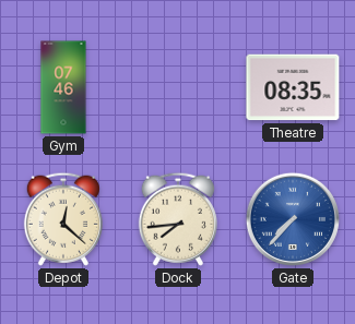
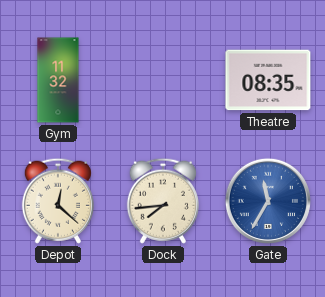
Gym: 07:46 -> 11:32
Gate: 7:37 -> 11:35
